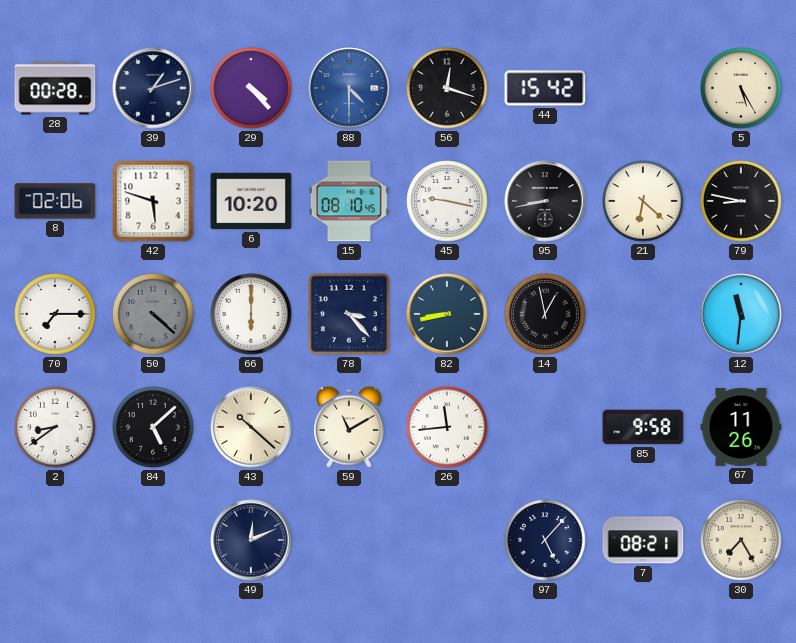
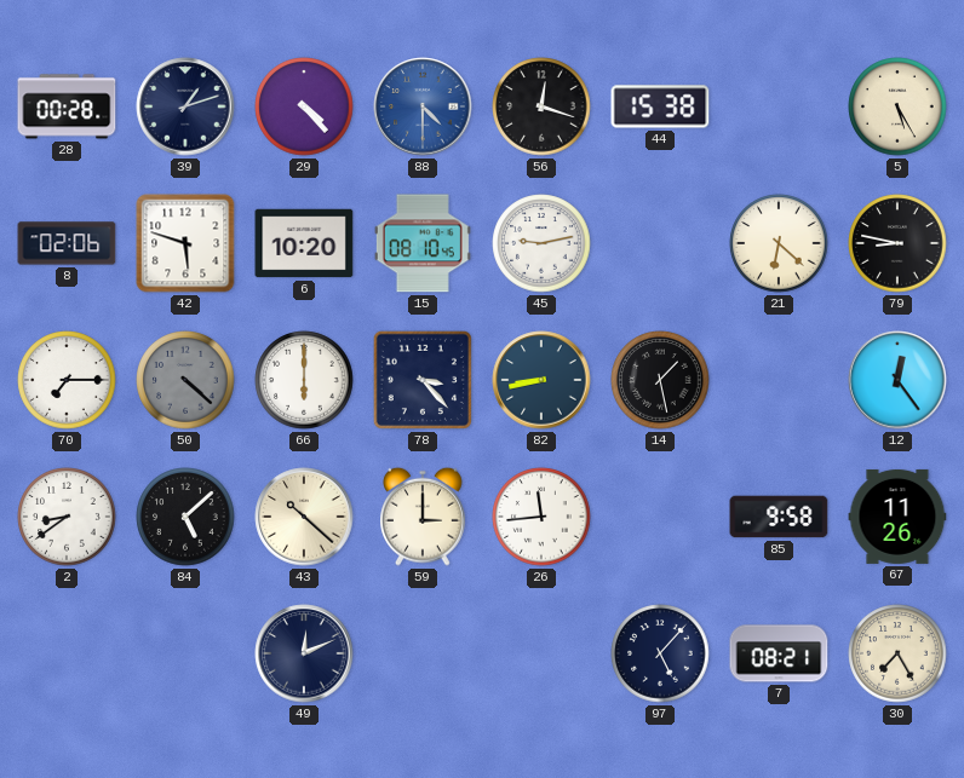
44: 15:42 -> 15:38
45: 9:17 -> 9:13
95: 8:43 -> none
14: 12:58 -> 1:28
12: 11:31 -> 12:24
59: 11:10 -> 3:00
